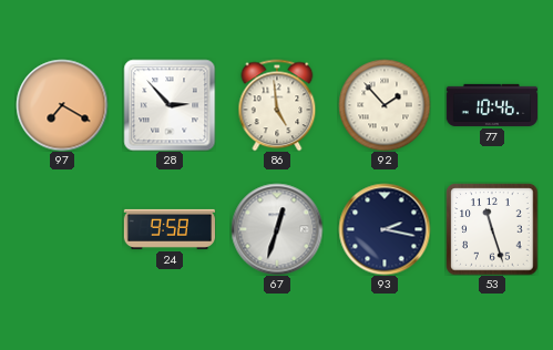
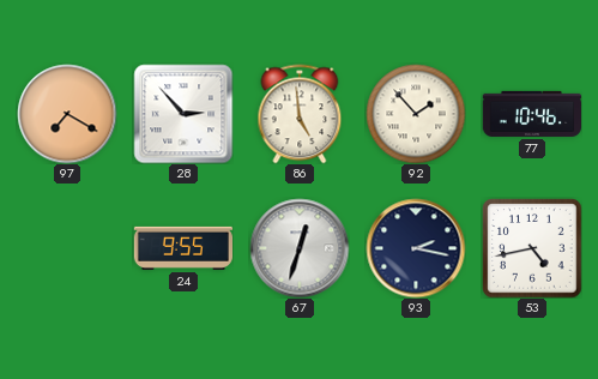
24: 9:58 -> 9:55
53: 11:27 -> 4:43
